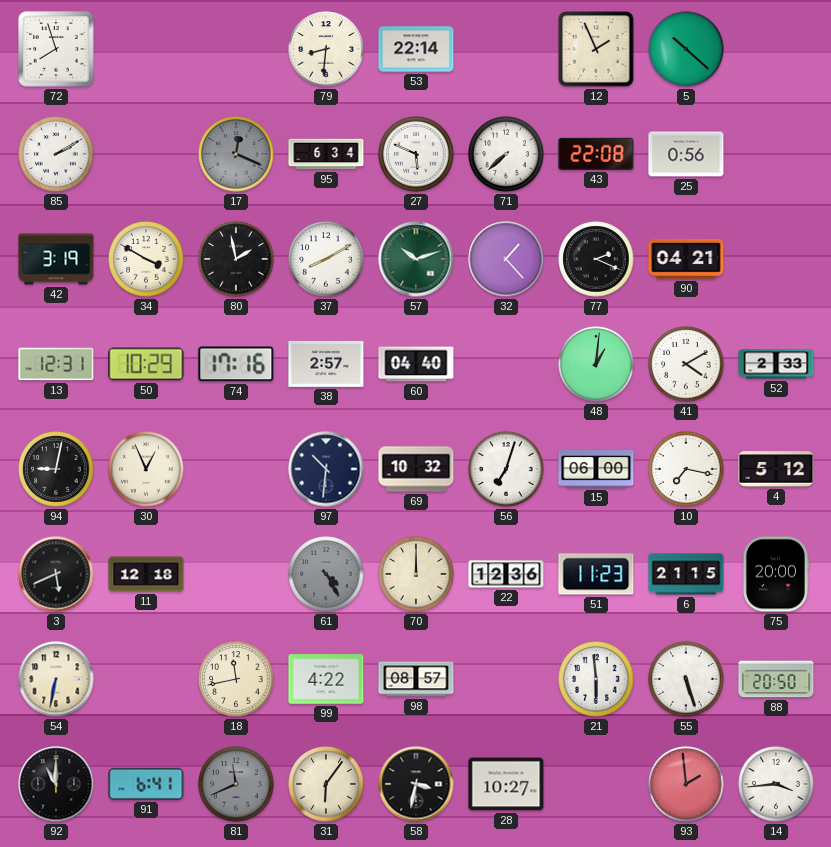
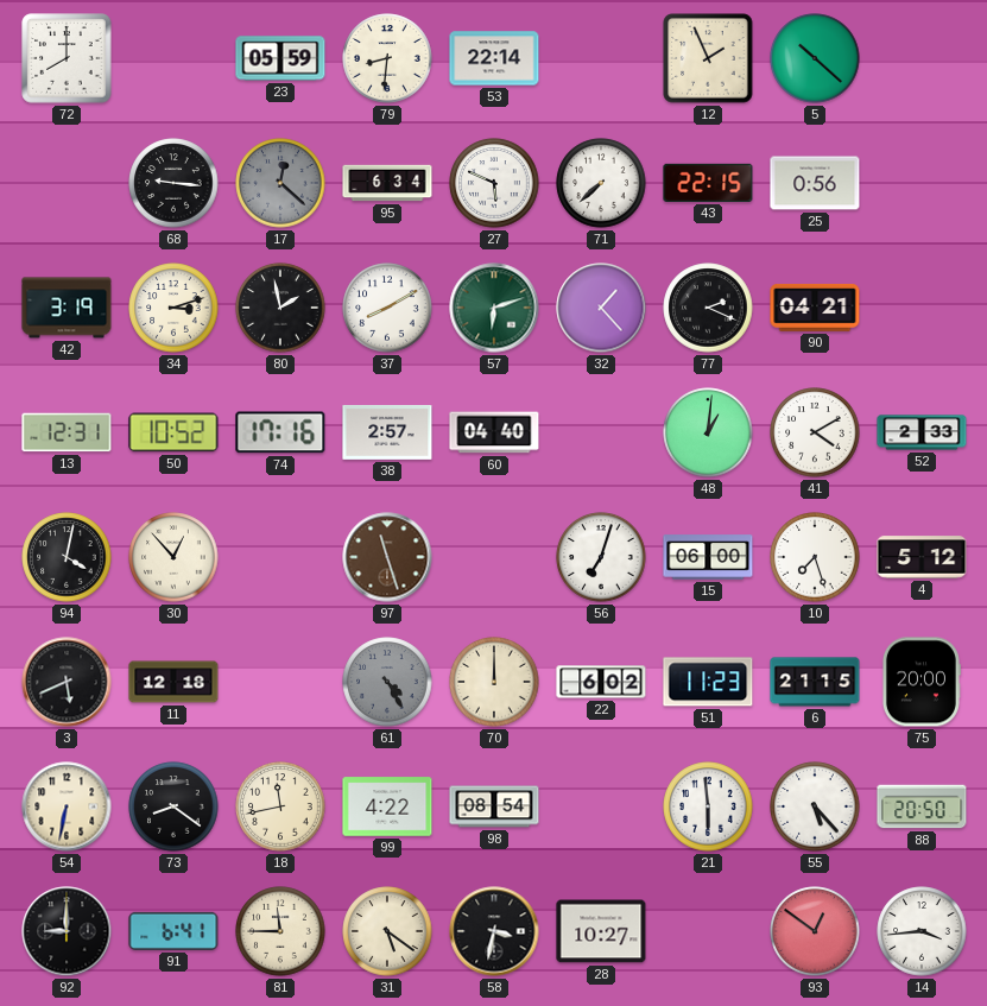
72: 7:57 -> 8:00
23: none -> 05:59
85: 2:10 -> none
68: none -> 9:16
17: 12:19 -> 12:22
43: 22:08 -> 22:15
34: 3:50 -> 3:12
57: 10:12 -> 6:12
50: 10:29 -> 10:52
94: 9:02 -> 4:02
30: 12:56 -> 12:53
97: 10:31 -> 11:27
97 dial: navy -> brown
69: 10:32 -> none
10: 7:17 -> 7:27
22: 12:36 -> 6:02
73: none -> 8:21
98: 08:57 -> 08:54
55: 5:27 -> 5:23
92: 11:00 -> 9:00
81: 11:41 -> 11:45
81 dial: grey -> cream
31: 6:06 -> 5:21
93: 1:59 -> 12:51
